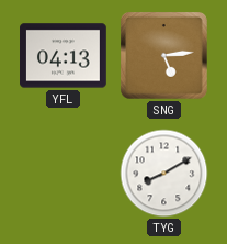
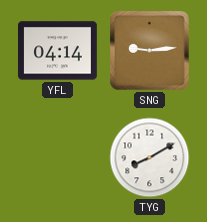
YFL: 04:13 -> 04:14
SNG: 5:14 -> 9:14
